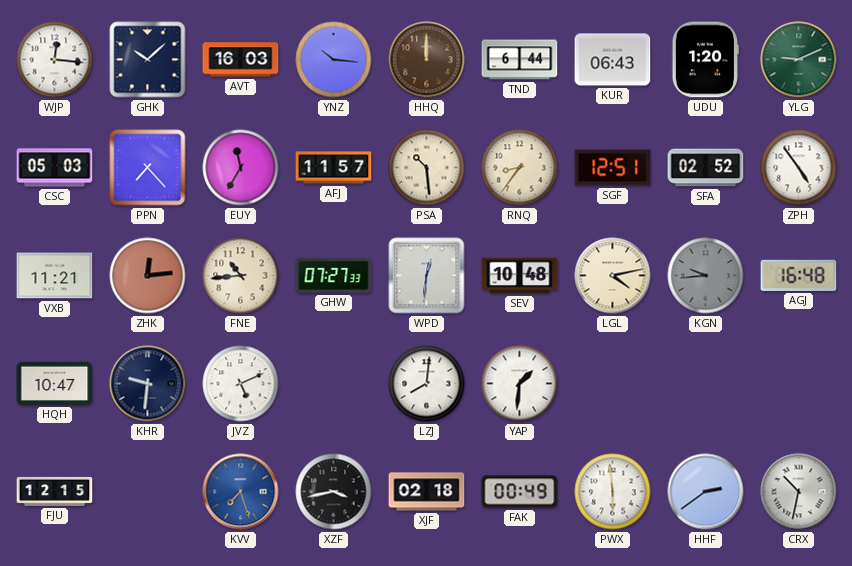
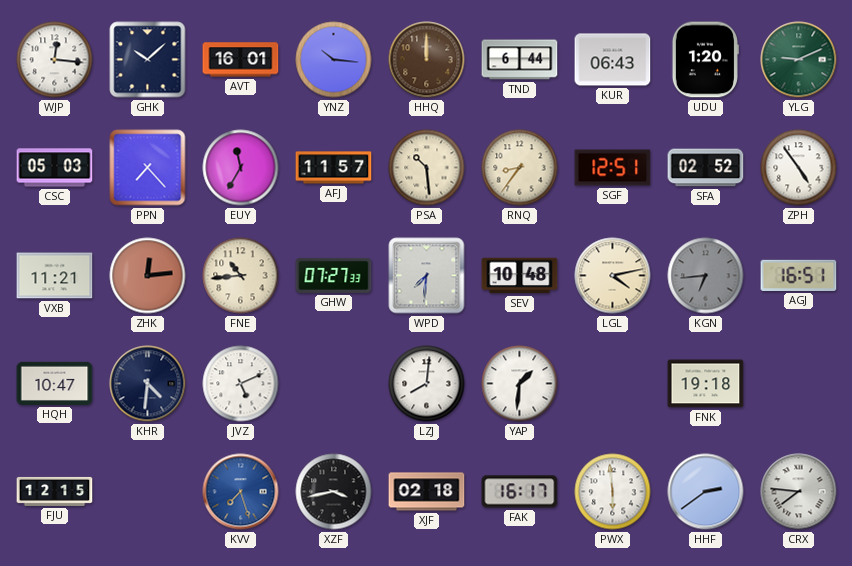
AVT: 16:03 -> 16:01
WPD: 12:31 -> 7:31
KGN: 9:44 -> 6:44
AGJ: 16:48 -> 16:51
KHR: 9:31 -> 4:31
FNK: none -> 19:18
FAK: 00:49 -> 16:17
CRX: 10:32 -> 7:46
